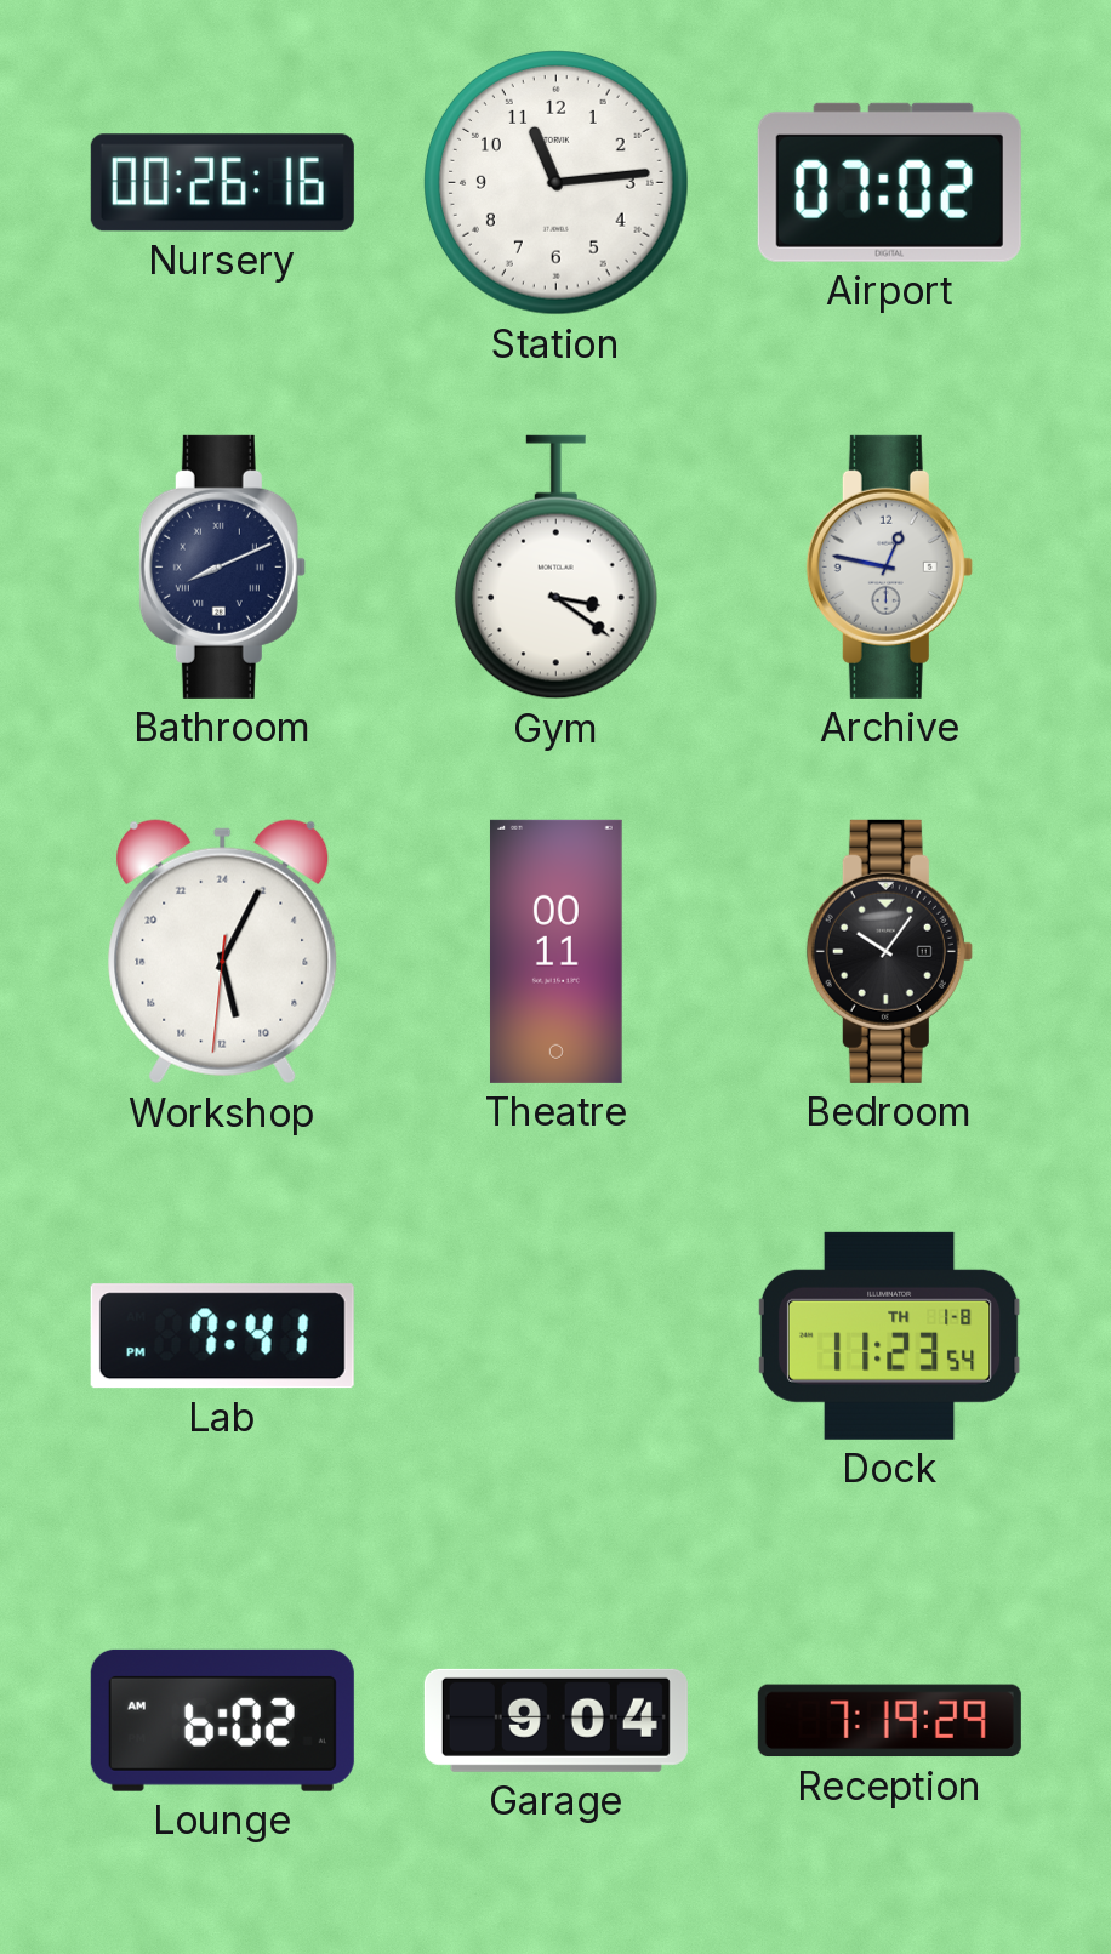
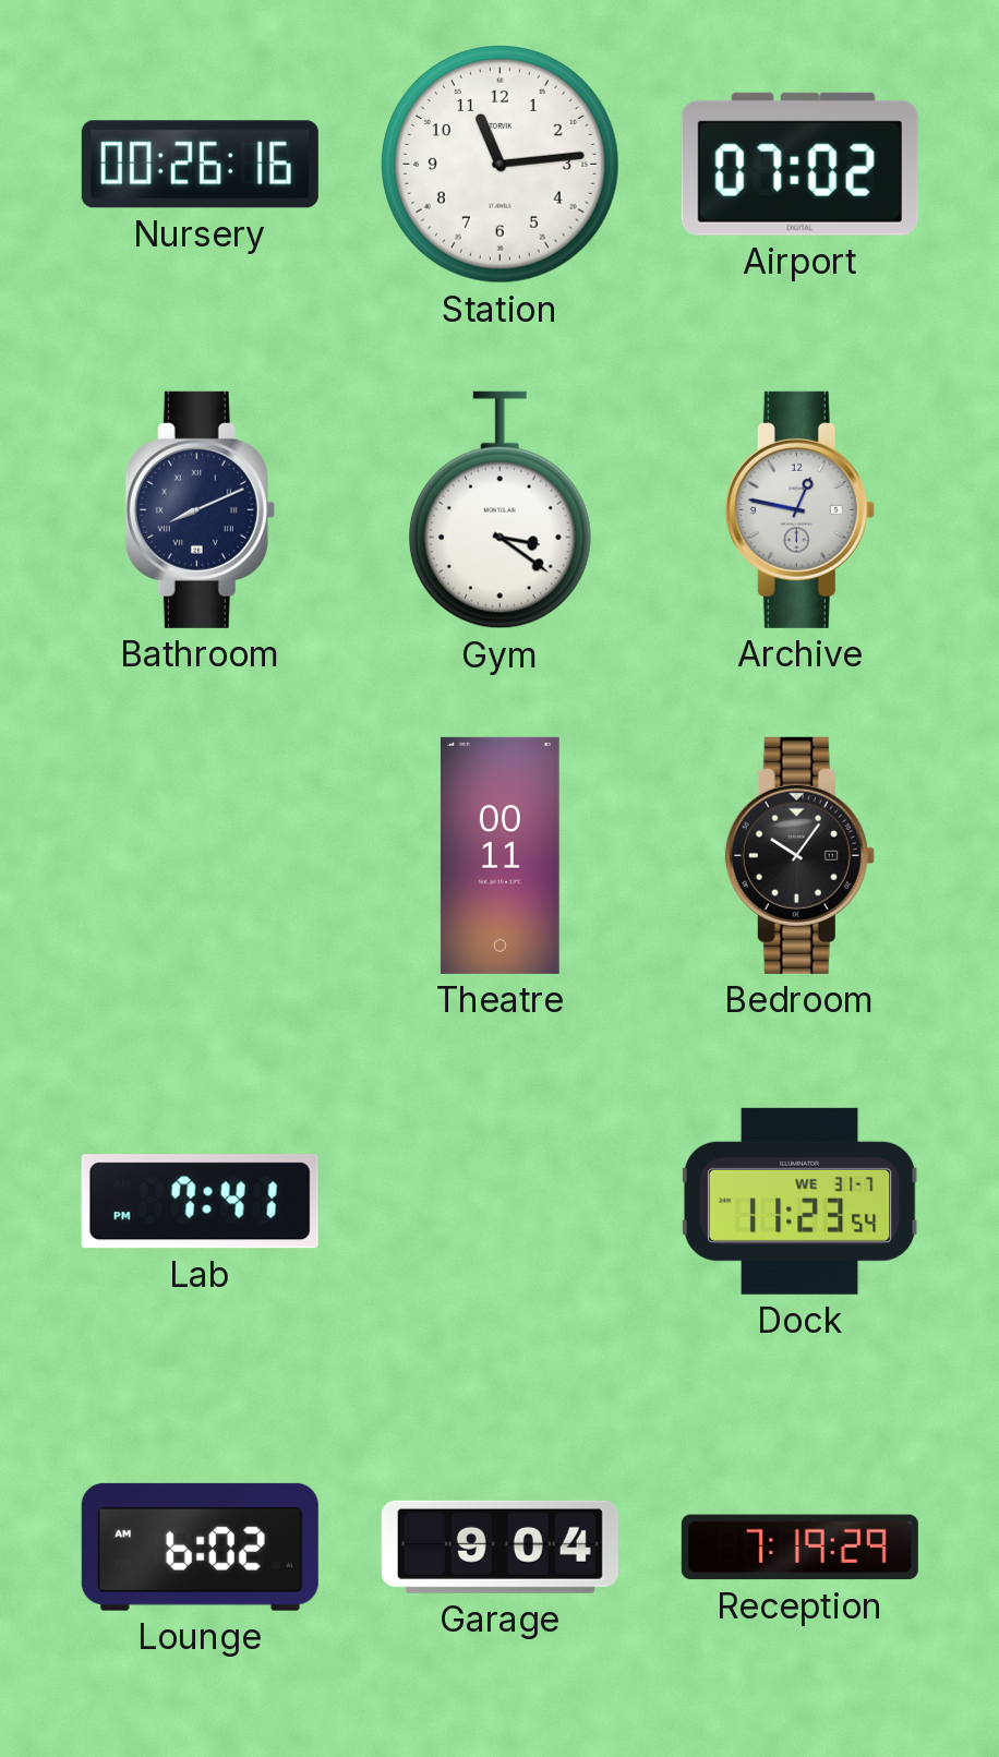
Workshop: 11:04 -> none
Dock date: TH 1-8 -> WE 31-7
